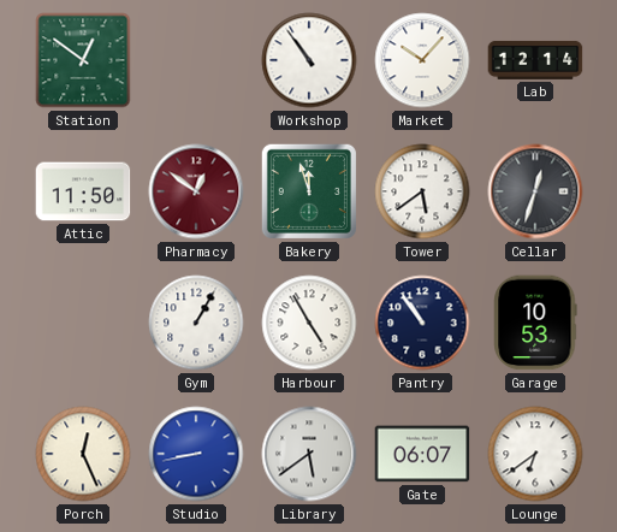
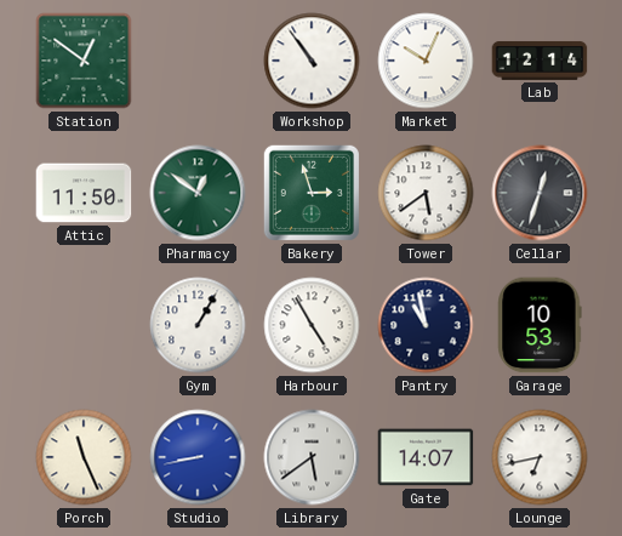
Market: 10:07 -> 10:04
Pharmacy dial: burgundy -> green
Bakery: 11:57 -> 2:57
Pantry: 10:54 -> 10:58
Porch: 12:26 -> 11:26
Gate: 06:07 -> 14:07
Lounge: 6:39 -> 6:43
